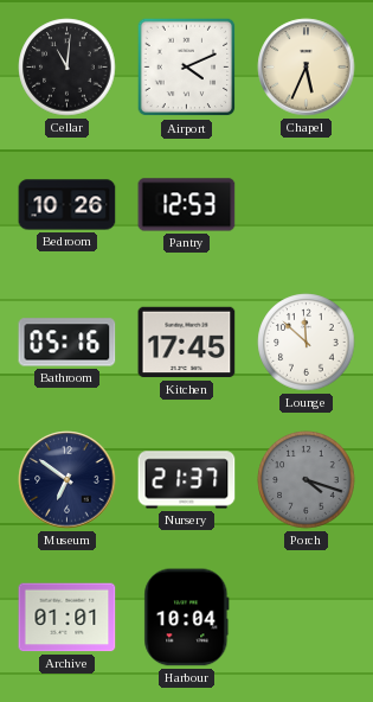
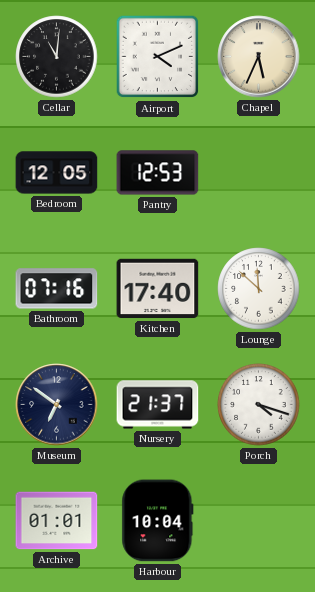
Bedroom: 10:26 -> 12:05
Bathroom: 05:16 -> 07:16
Kitchen: 17:45 -> 17:40
Porch dial: grey -> white
